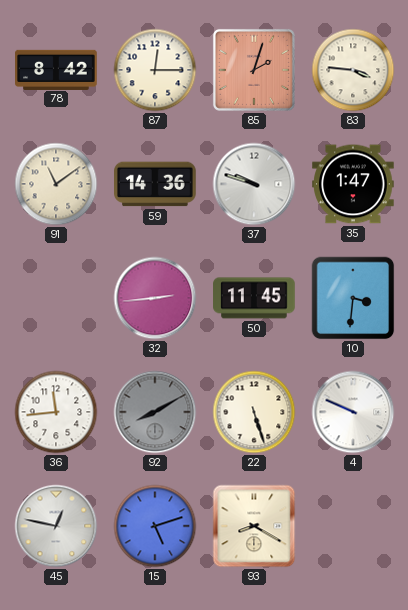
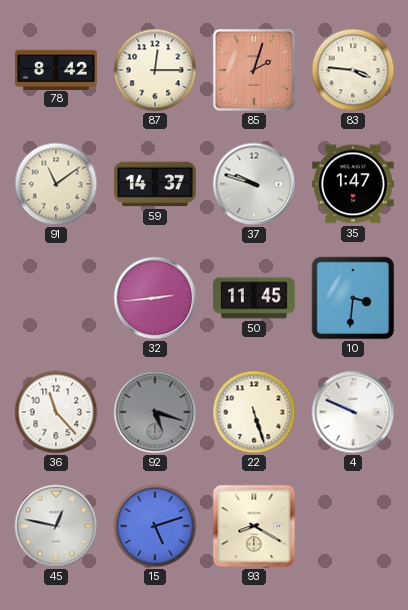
59: 14:36 -> 14:37
36: 11:44 -> 11:23
92: 8:10 -> 5:18
